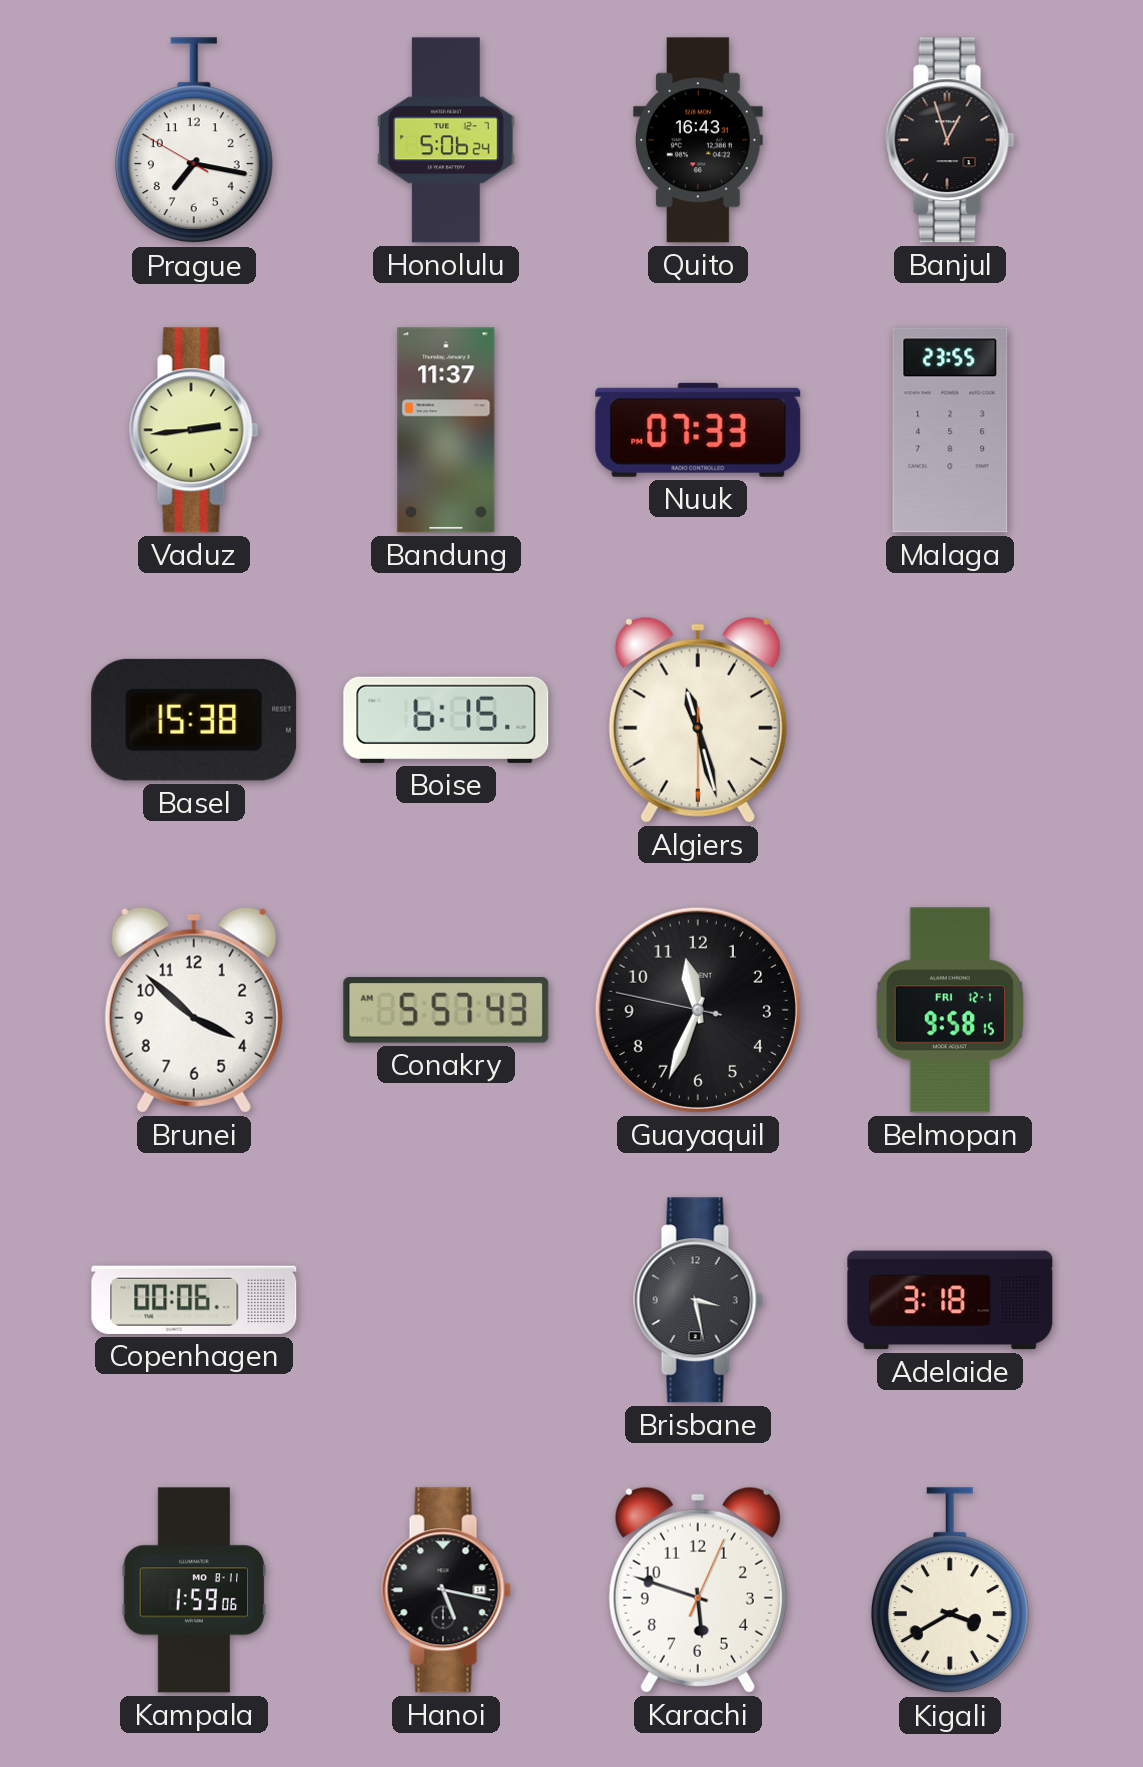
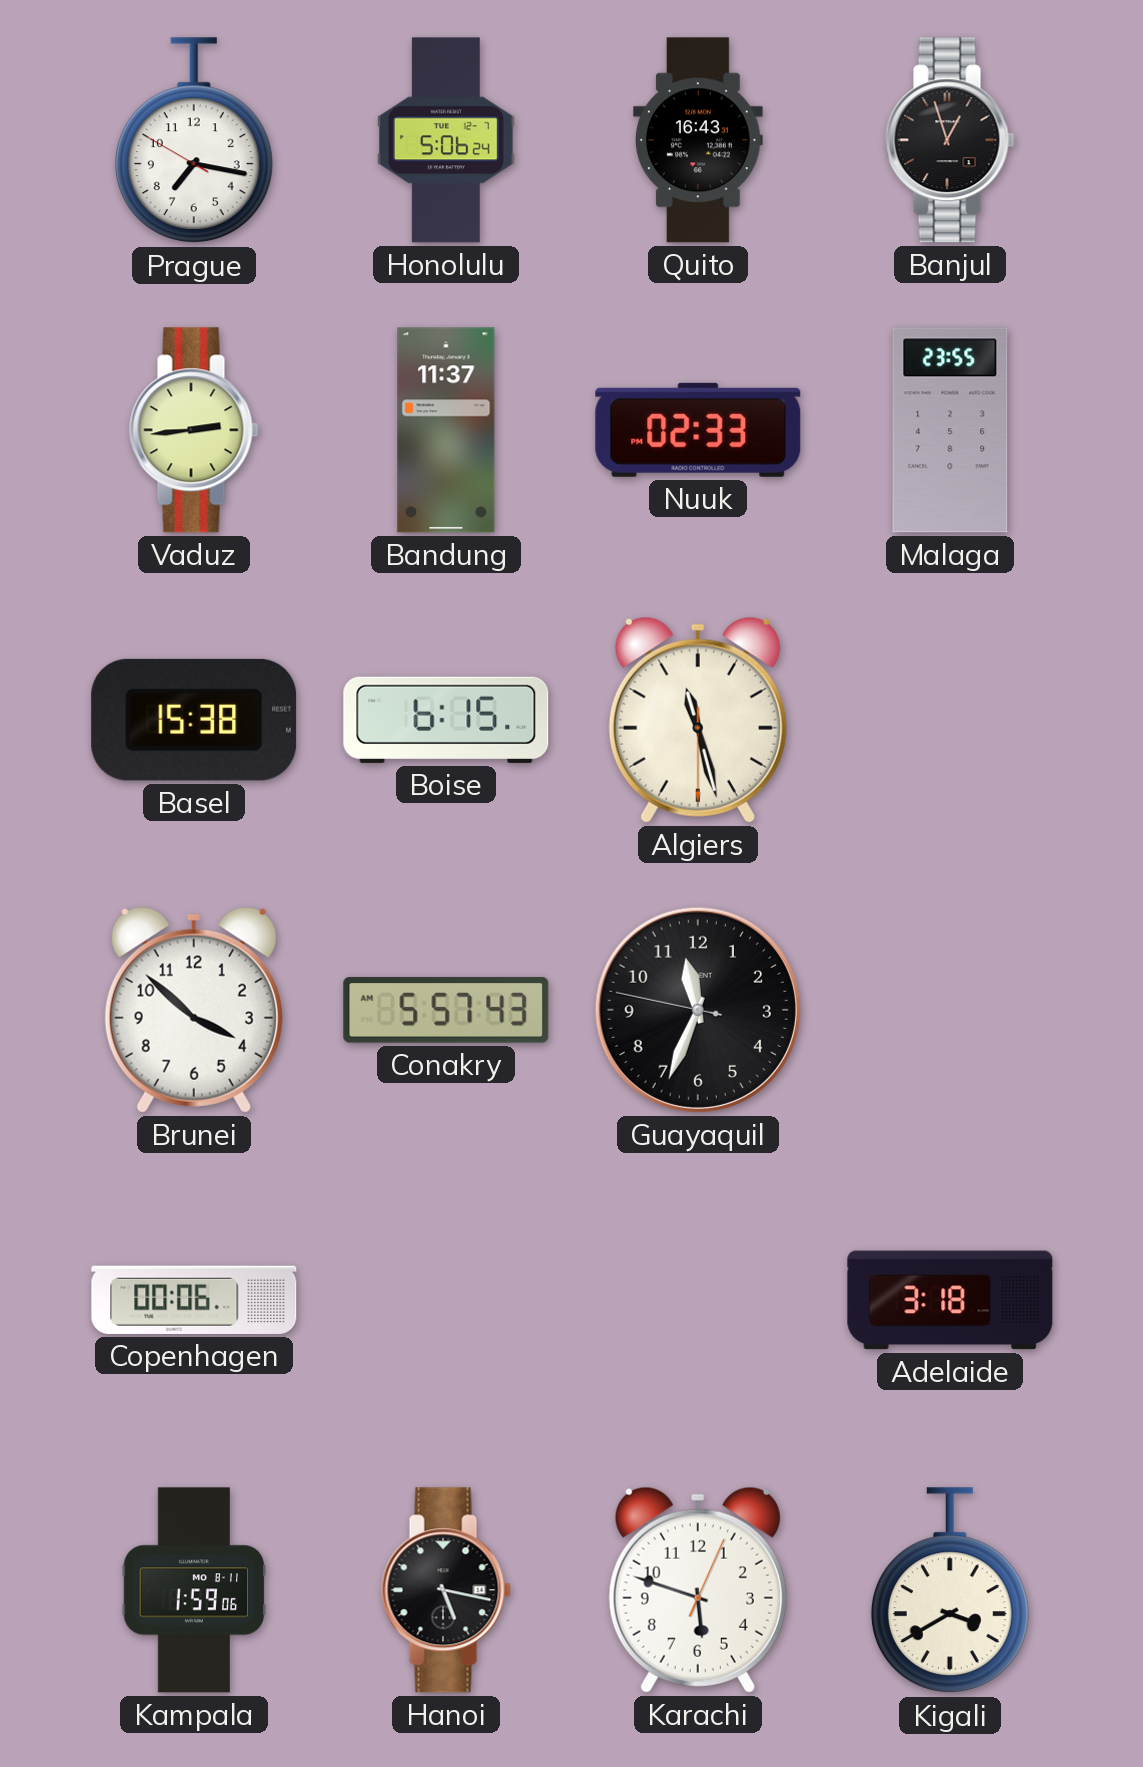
Nuuk: 07:33 -> 02:33
Belmopan: 9:58 -> none
Brisbane: 3:28 -> none
